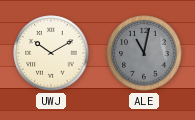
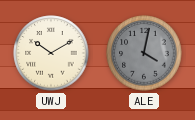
ALE: 11:02 -> 4:02
